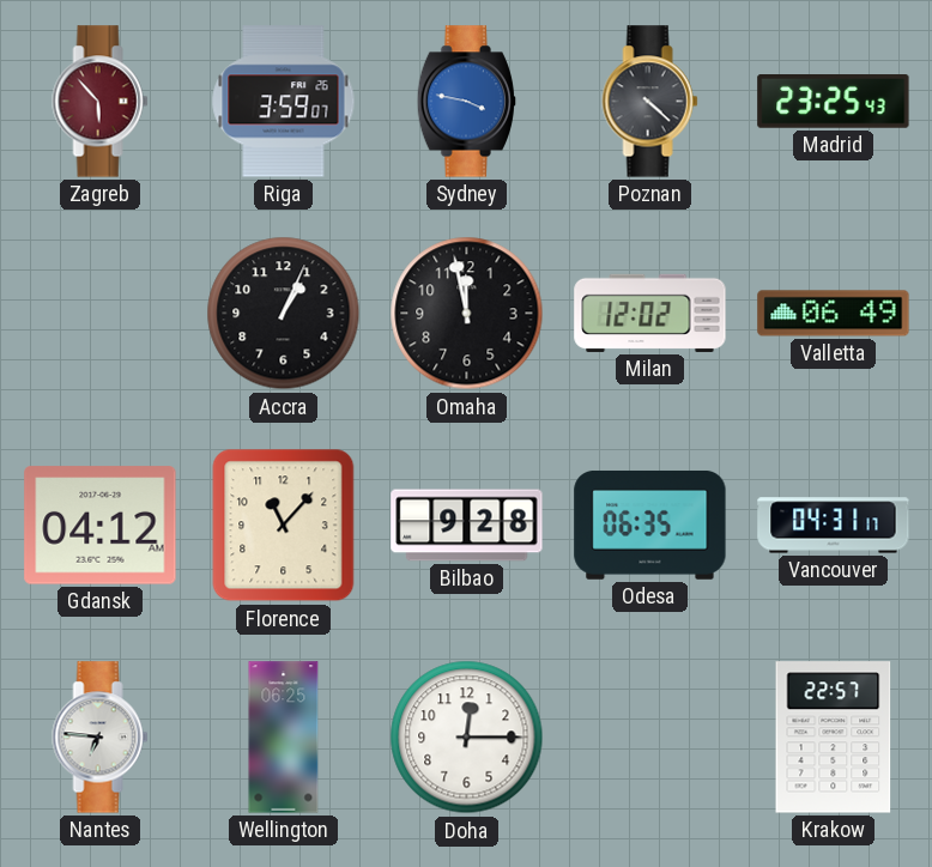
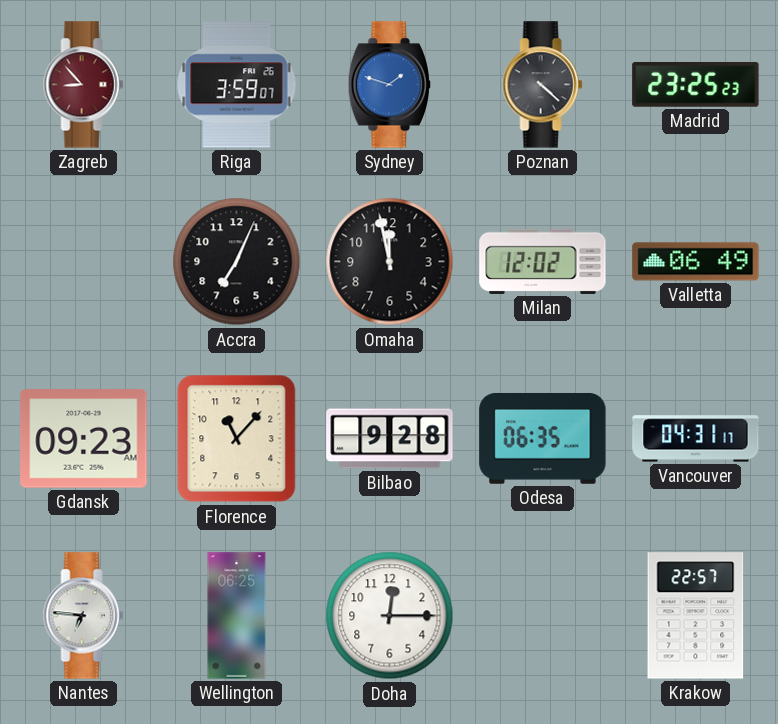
Zagreb: 5:53 -> 8:53
Sydney: 3:47 -> 1:48
Madrid: 23:25:43 -> 23:25:23
Accra: 1:04 -> 7:04
Gdansk: 04:12 -> 09:23
